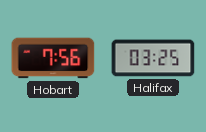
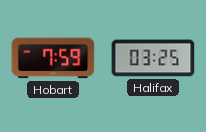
Hobart: 7:56 -> 7:59
